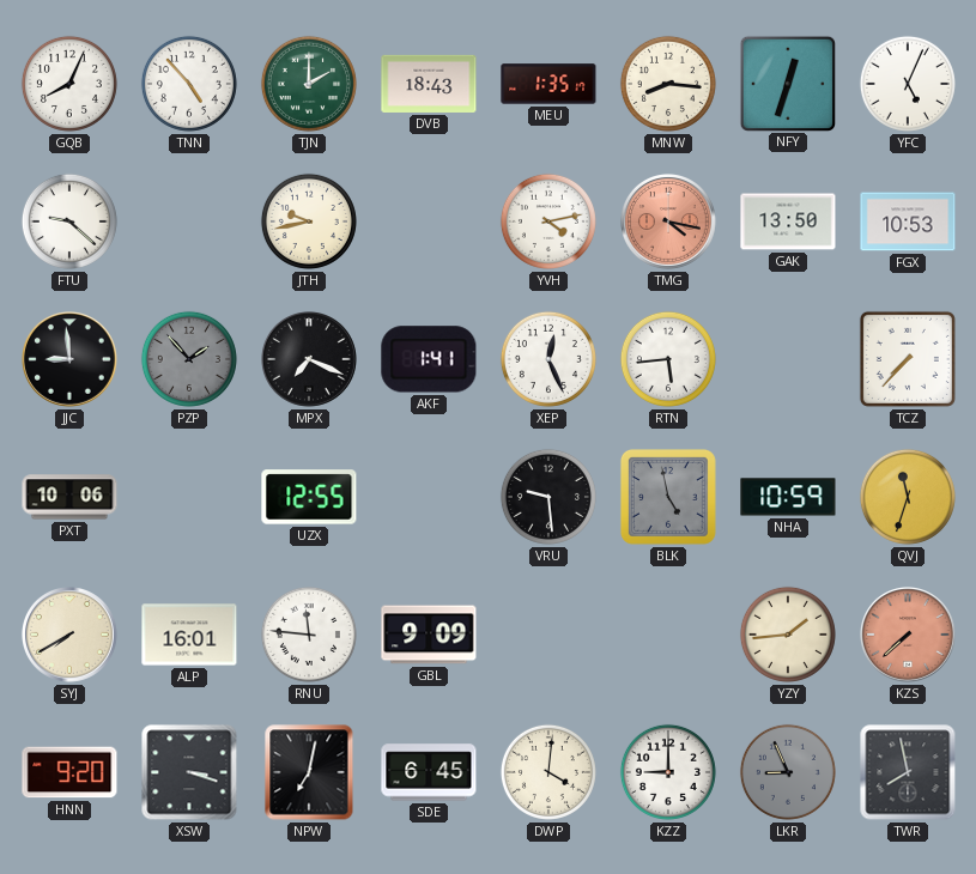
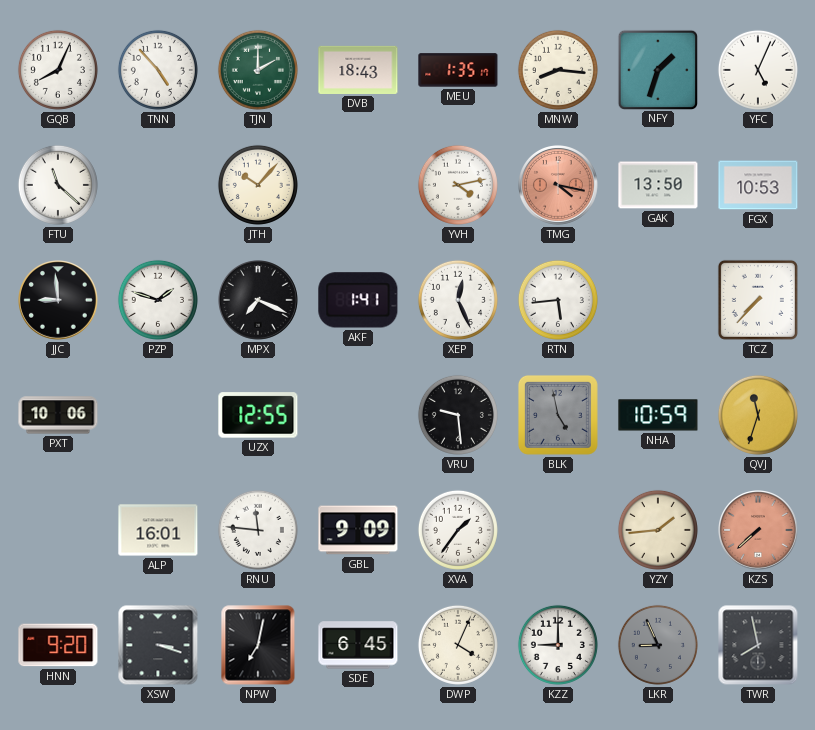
NFY: 12:33 -> 1:33
FTU: 9:22 -> 11:22
JTH: 9:43 -> 10:07
PZP: 1:53 -> 1:48
PZP dial: grey -> white
SYJ: 7:40 -> none
XVA: none -> 1:36
DWP: 4:01 -> 4:04
